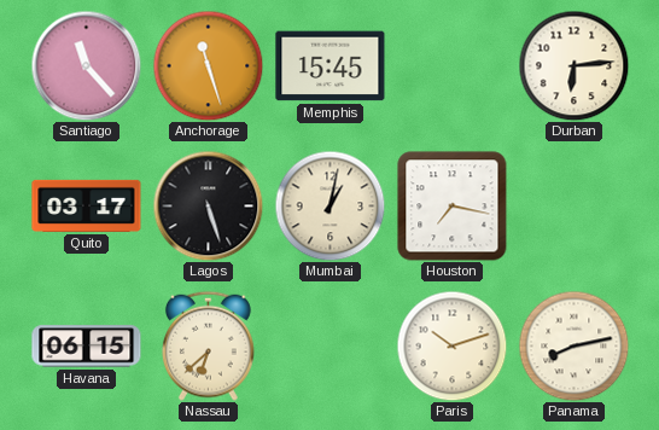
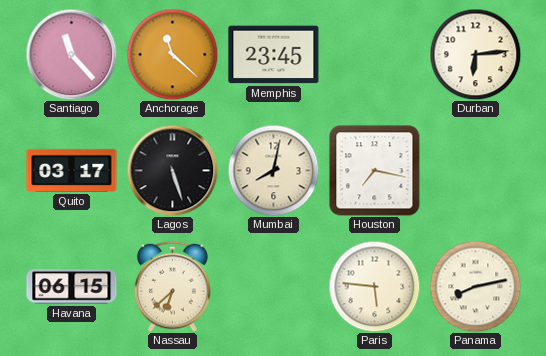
Anchorage: 11:27 -> 11:22
Memphis: 15:45 -> 23:45
Mumbai: 1:02 -> 8:02
Paris: 10:12 -> 5:46
